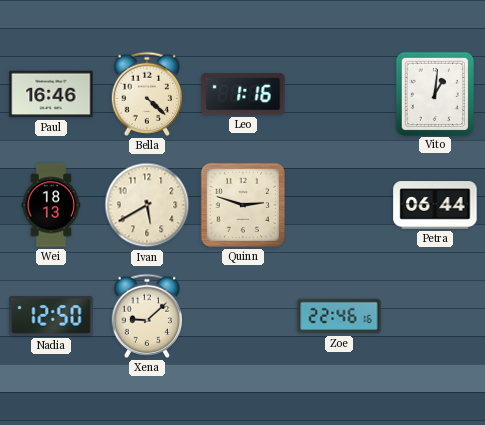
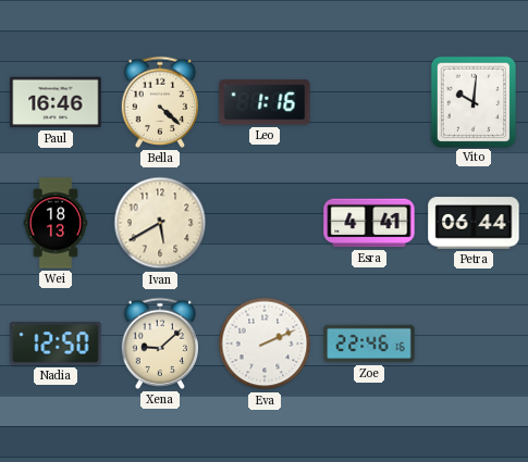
Vito: 1:01 -> 10:01
Quinn: 2:48 -> none
Esra: none -> 4:41
Eva: none -> 2:11
